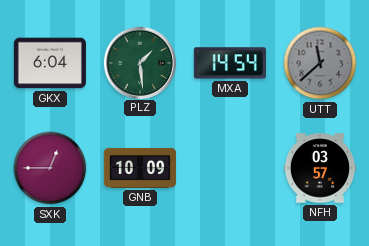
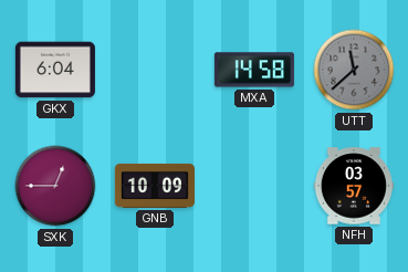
PLZ: 1:29 -> none
MXA: 14:54 -> 14:58
